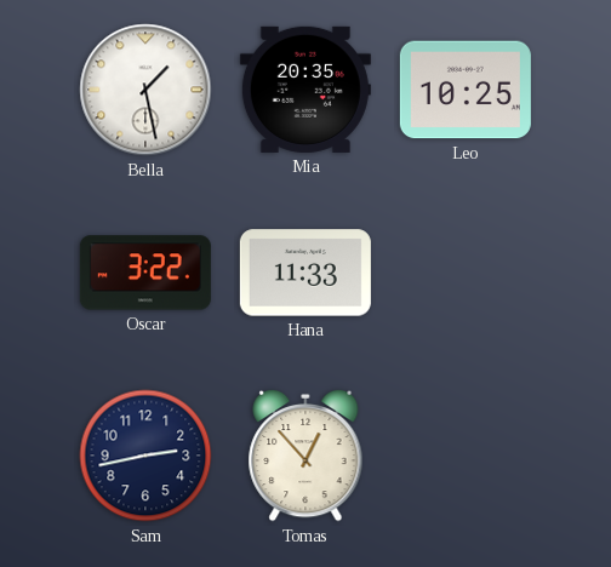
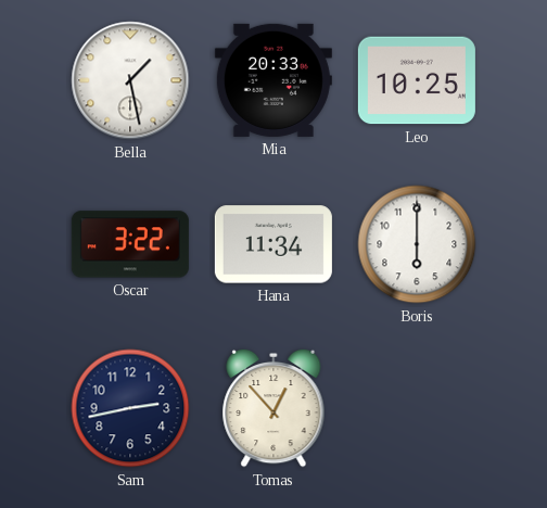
Mia: 20:35 -> 20:33
Hana: 11:33 -> 11:34
Boris: none -> 6:00
